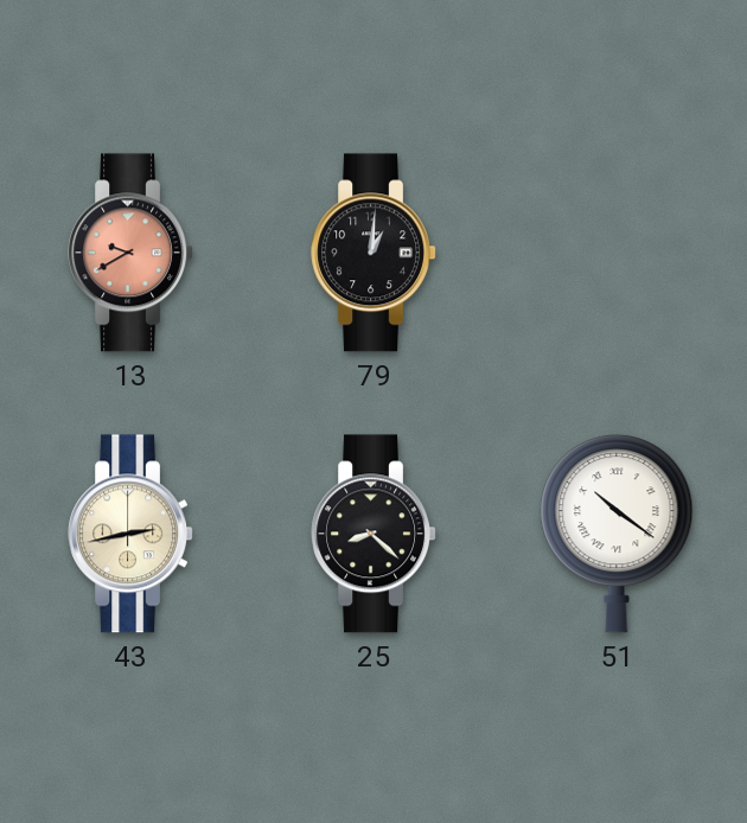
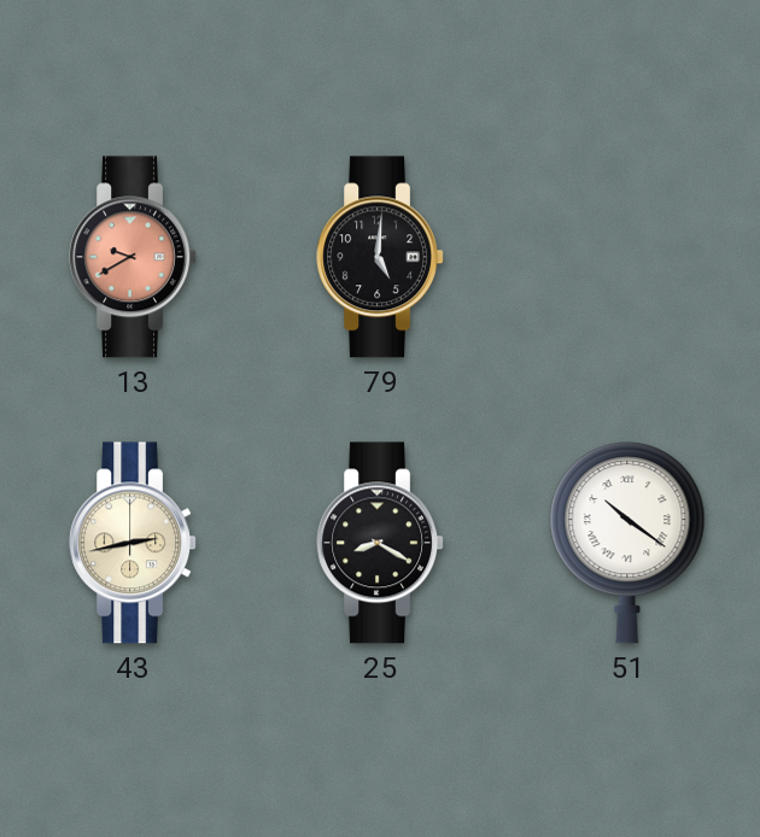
79: 1:01 -> 5:01
25: 8:22 -> 8:20
